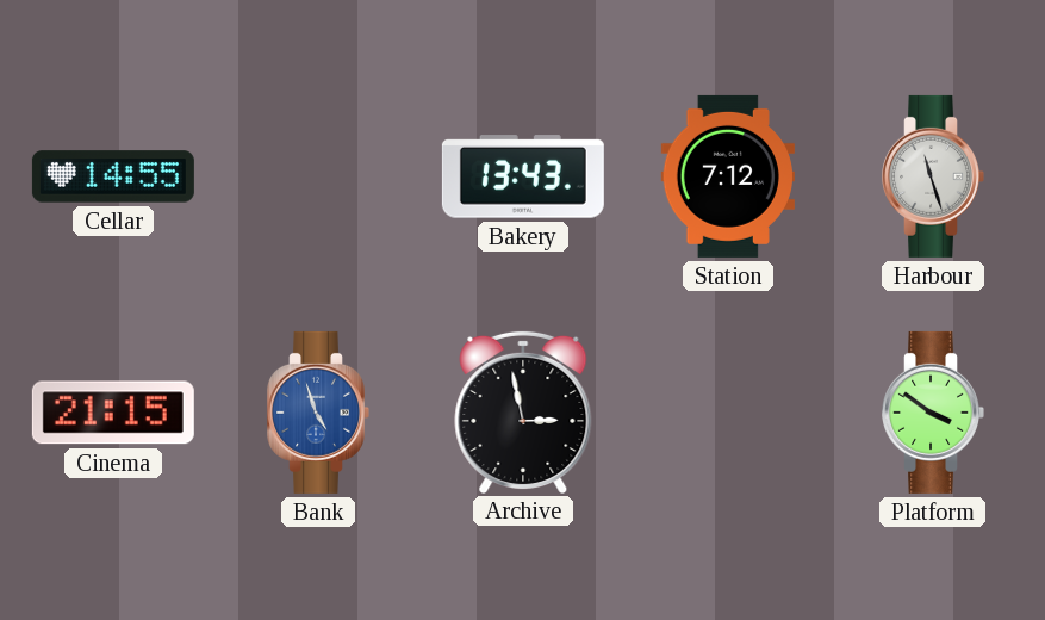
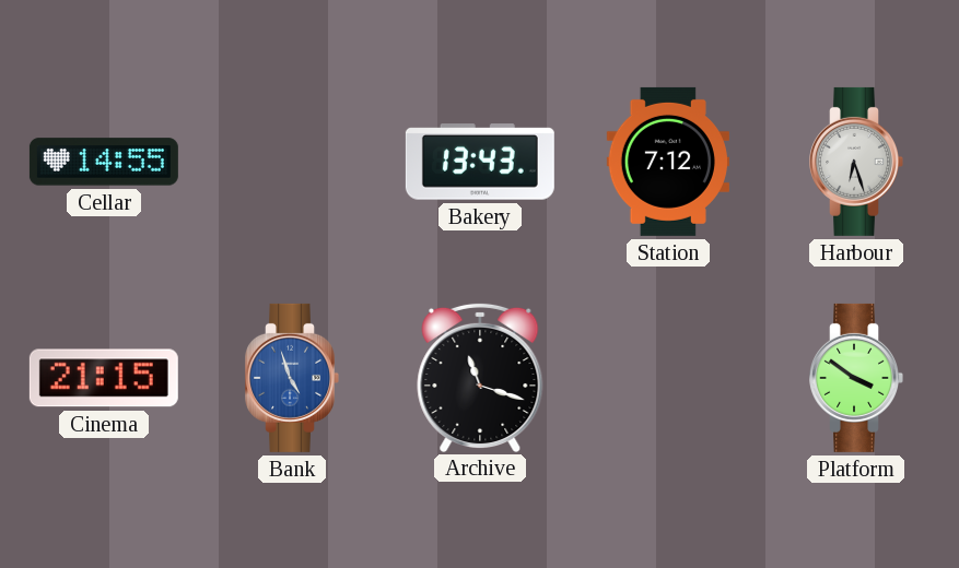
Harbour: 11:27 -> 6:27
Archive: 2:58 -> 11:18
